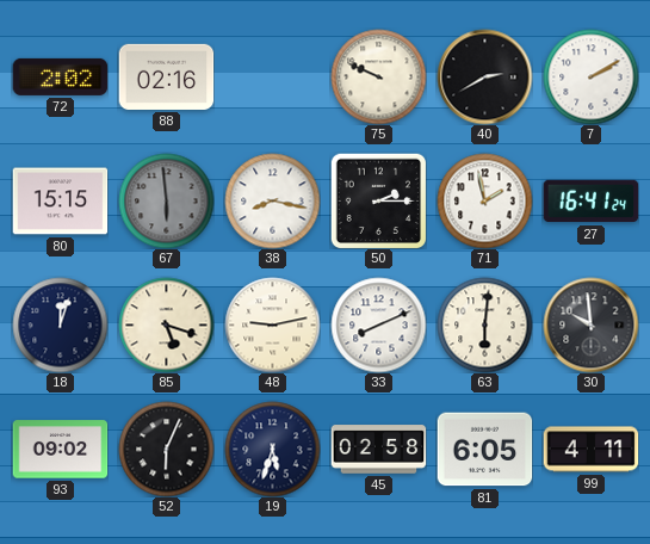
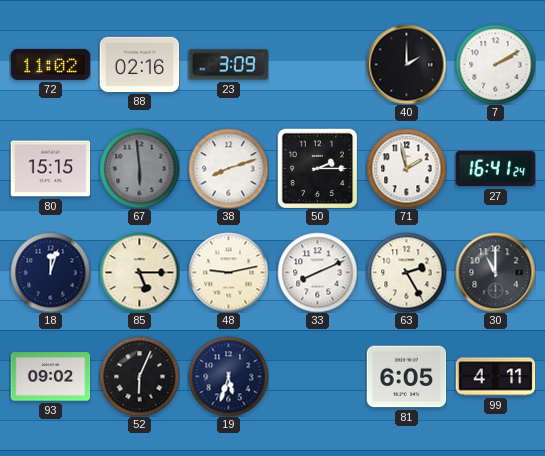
72: 2:02 -> 11:02
23: none -> 3:09
75: 9:49 -> none
40: 2:40 -> 2:00
38: 8:17 -> 8:12
85: 5:18 -> 5:15
63: 6:01 -> 2:25
30: 9:59 -> 11:00
45: 02:58 -> none
